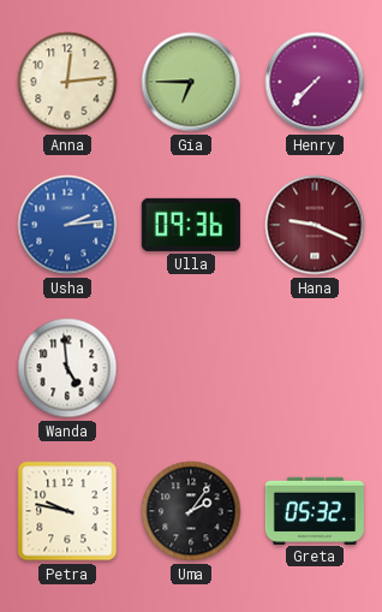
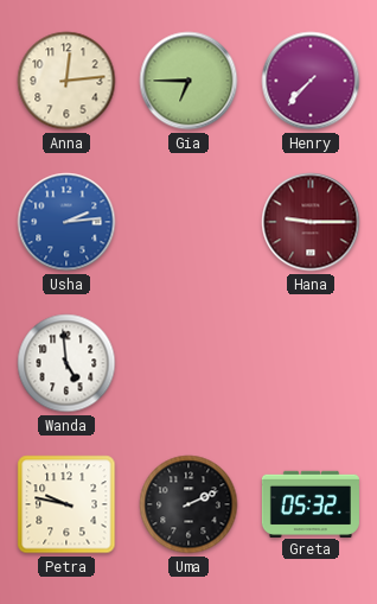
Ulla: 09:36 -> none
Hana: 9:19 -> 9:15
Uma: 2:06 -> 2:11
